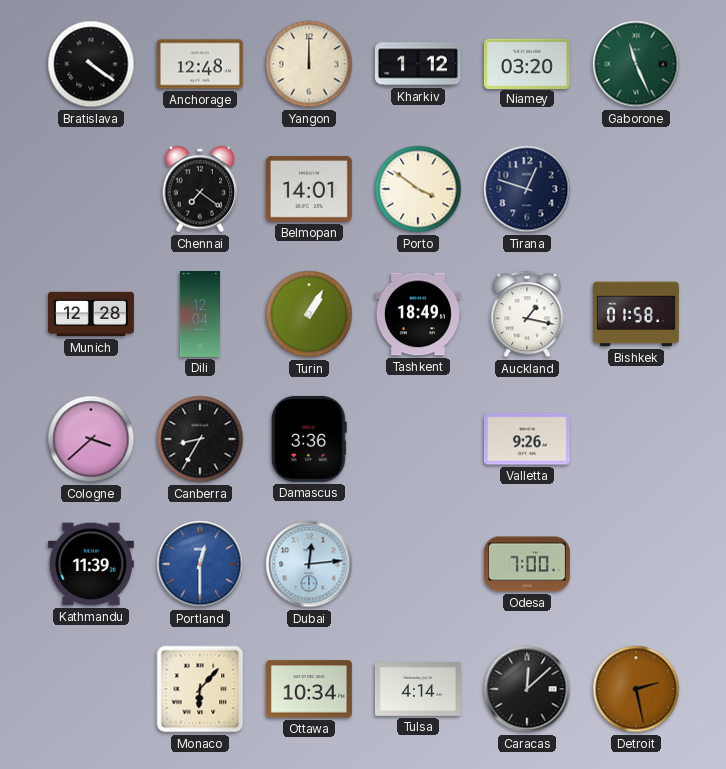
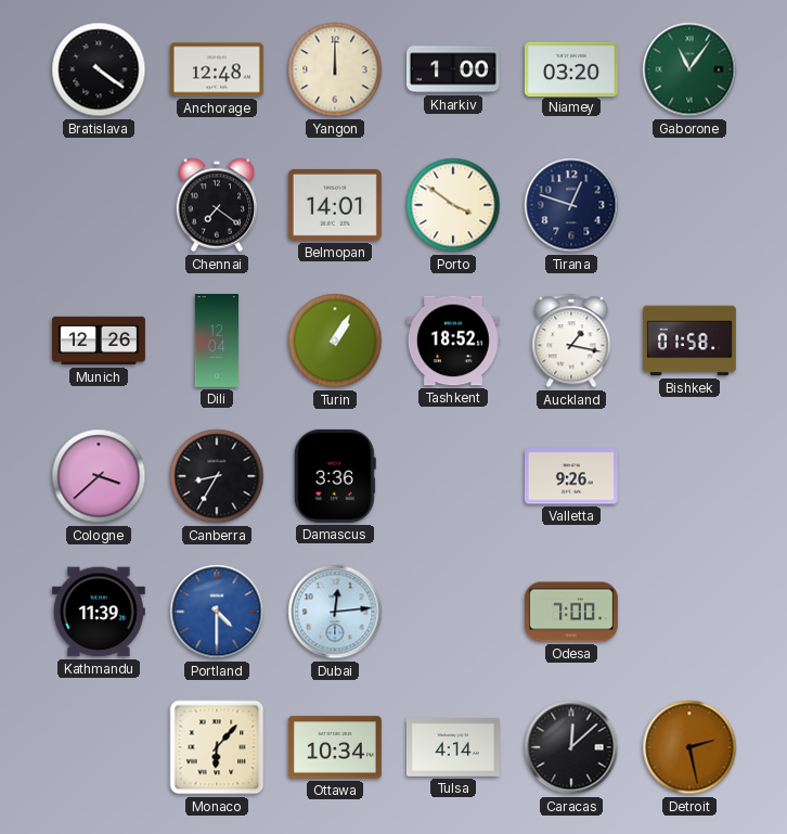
Kharkiv: 1:12 -> 1:00
Gaborone: 11:26 -> 11:06
Munich: 12:28 -> 12:26
Tashkent: 18:49 -> 18:52
Portland: 12:30 -> 4:30
